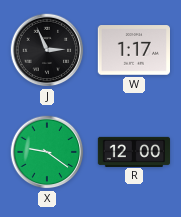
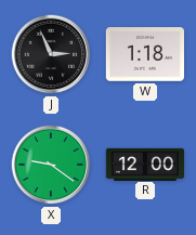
W: 1:17 -> 1:18
